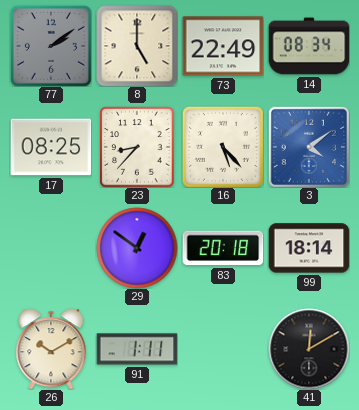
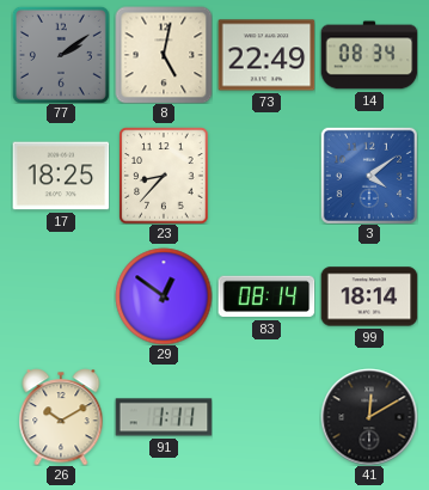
8: 5:00 -> 5:02
17: 08:25 -> 18:25
16: 5:23 -> none
83: 20:18 -> 08:14
